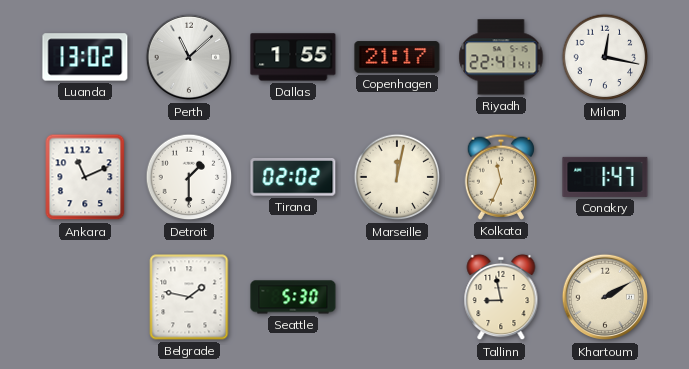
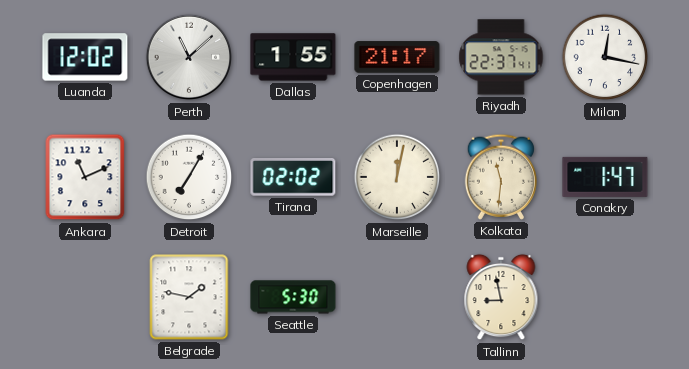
Luanda: 13:02 -> 12:02
Riyadh: 22:41 -> 22:37
Detroit: 1:30 -> 7:05
Kolkata: 11:34 -> 11:31
Khartoum: 2:10 -> none
